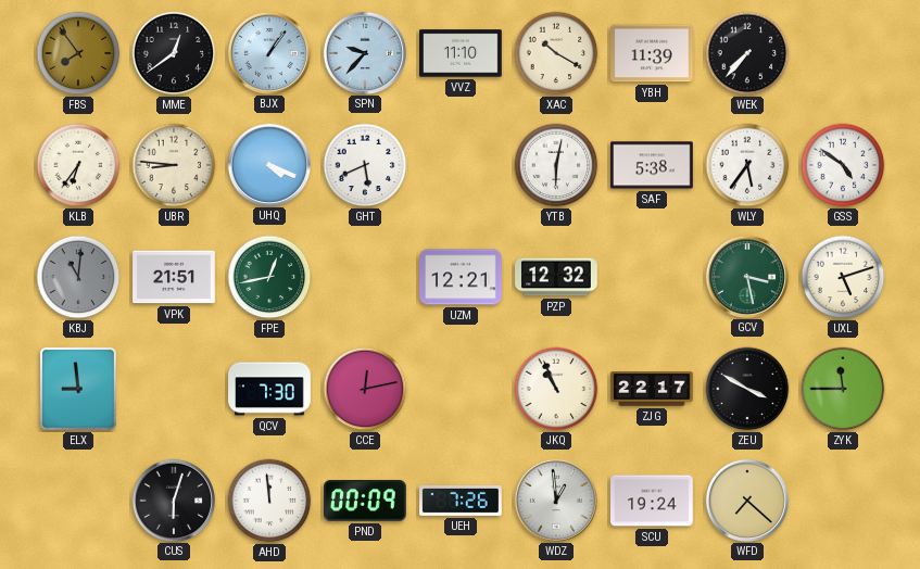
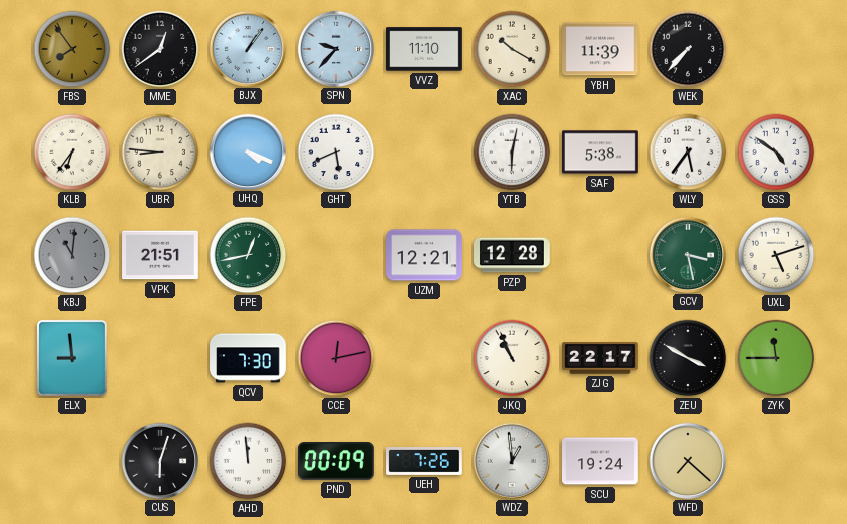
PZP: 12:32 -> 12:28
